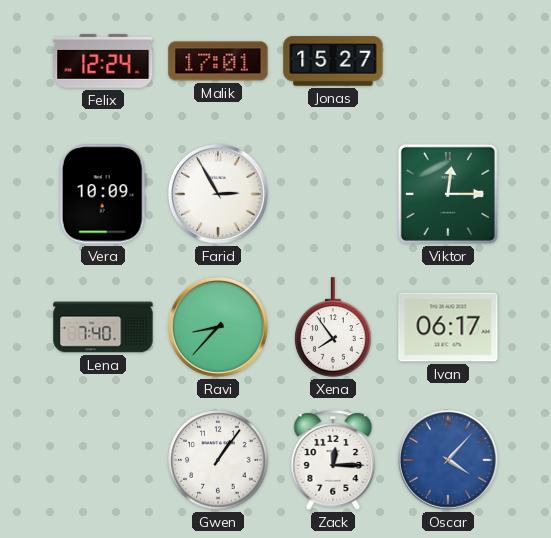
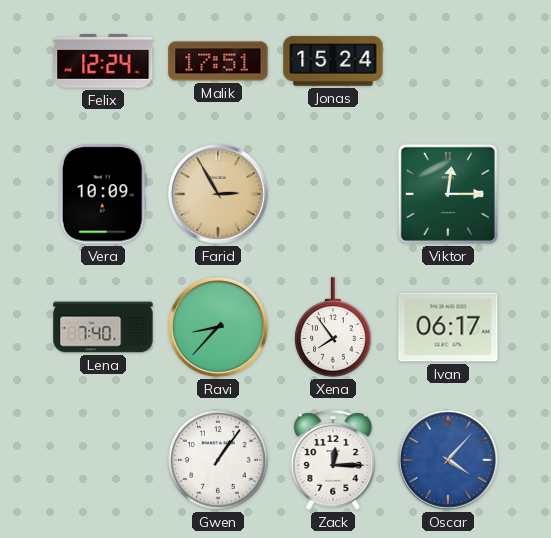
Malik: 17:01 -> 17:51
Jonas: 15:27 -> 15:24
Farid dial: white -> champagne
